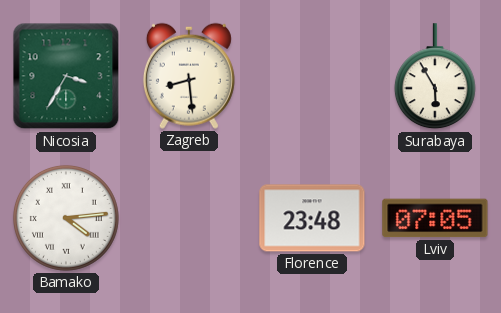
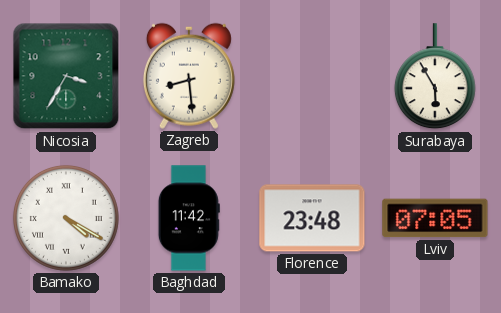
Bamako: 4:14 -> 4:20
Baghdad: none -> 11:42
